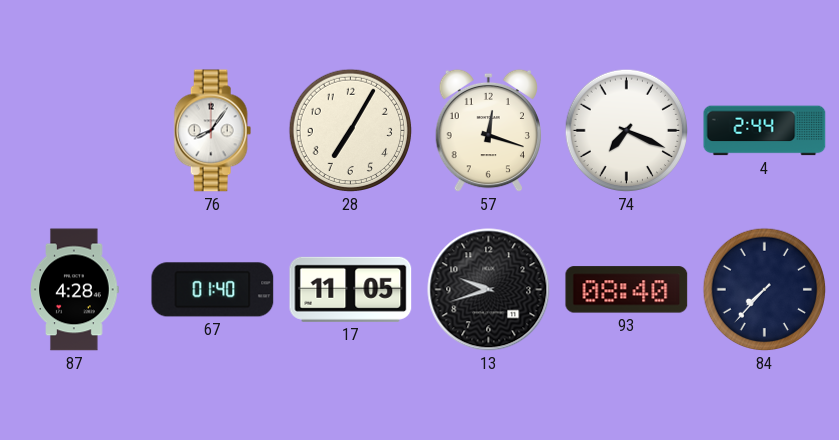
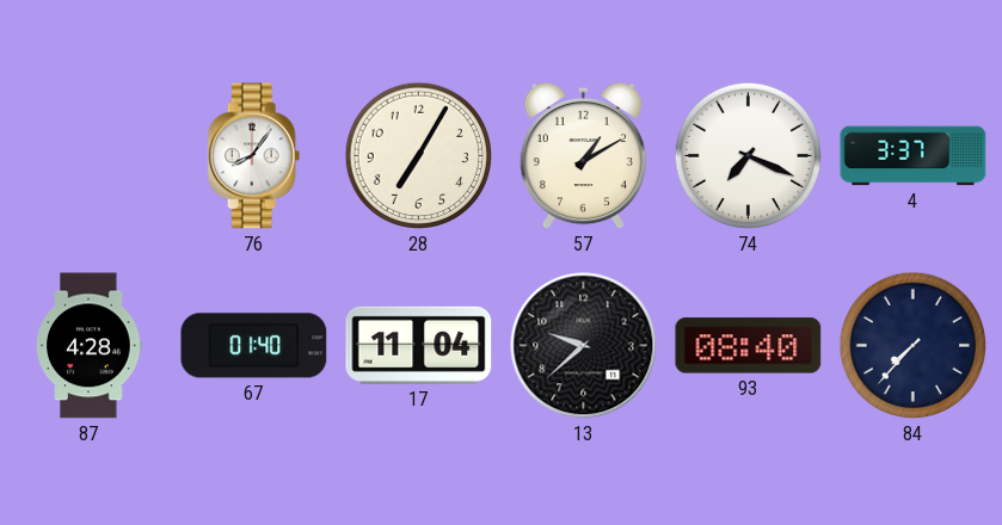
57: 12:18 -> 1:10
4: 2:44 -> 3:37
17: 11:05 -> 11:04
13: 9:42 -> 9:38
